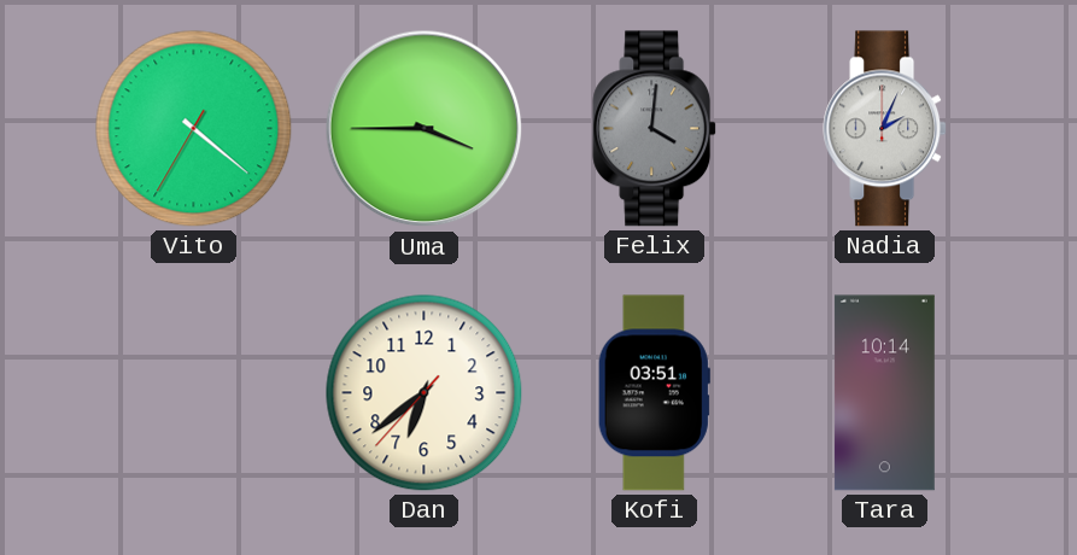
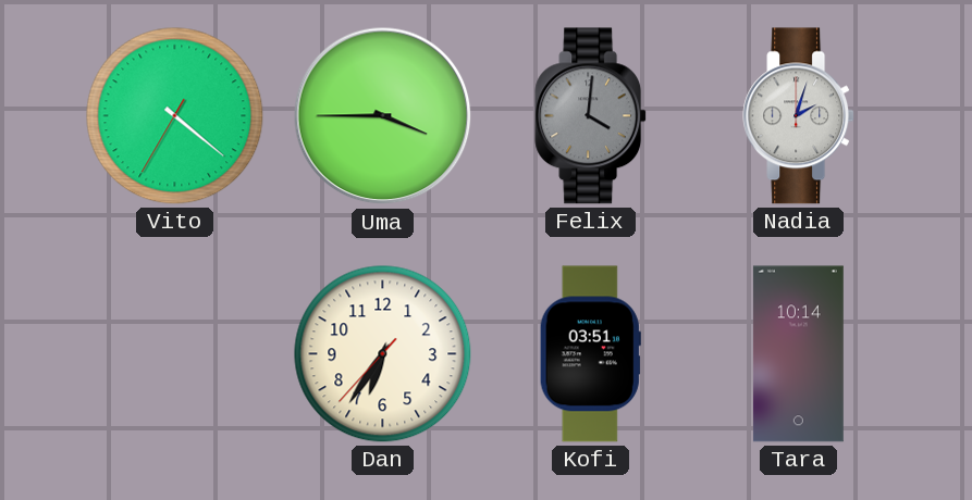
Nadia: 2:04 -> 2:03
Dan: 6:38 -> 6:35
